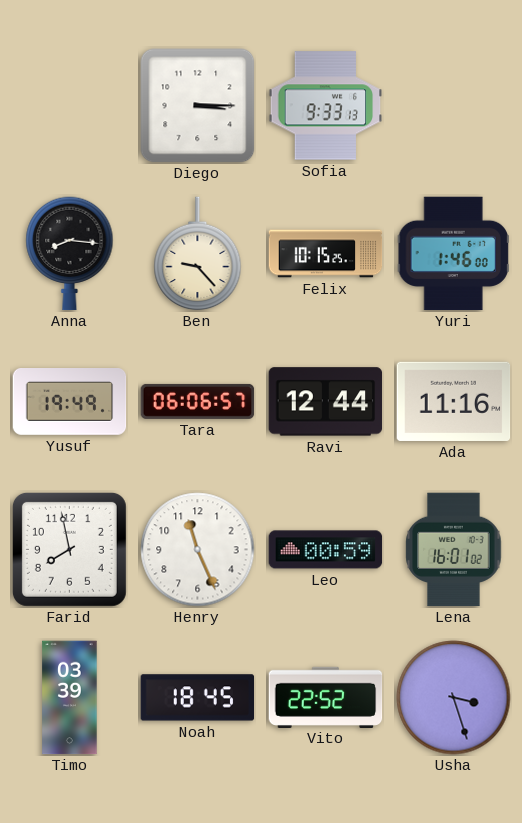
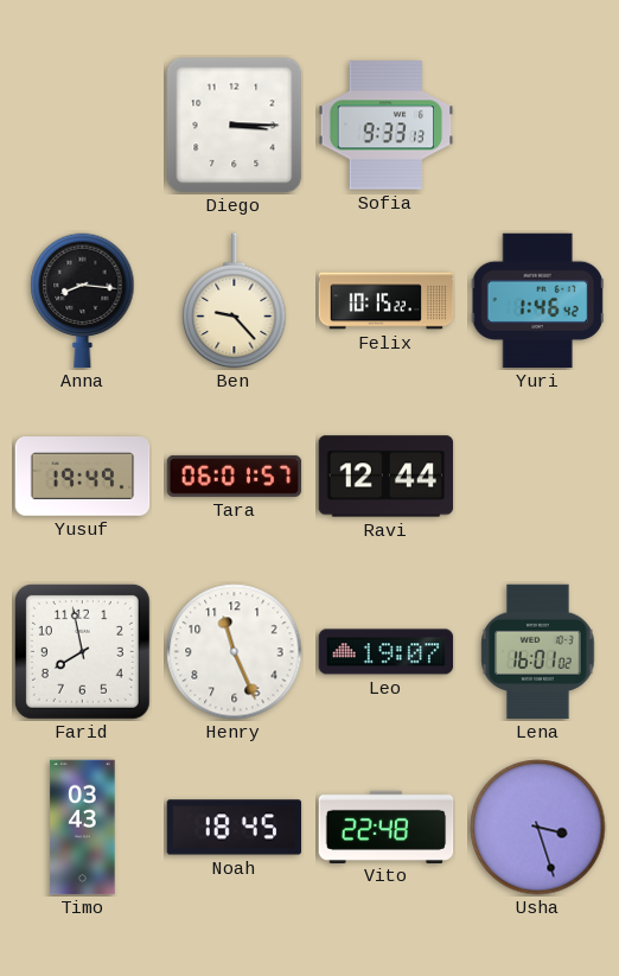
Felix: 10:15:25 -> 10:15:22
Yuri: 1:46:00 -> 1:46:42
Tara: 06:06 -> 06:01
Ada: 11:16 -> none
Leo: 00:59 -> 19:07
Timo: 03:39 -> 03:43
Vito: 22:52 -> 22:48
